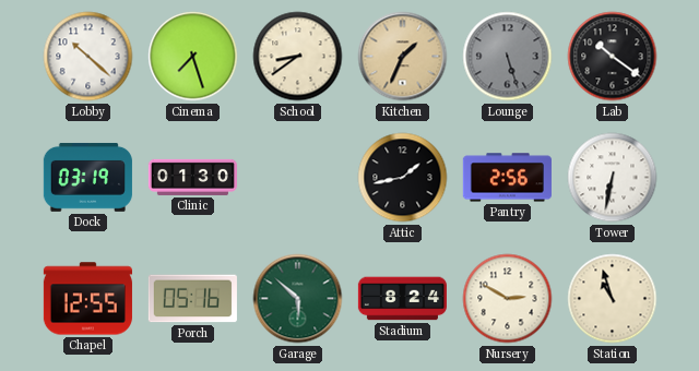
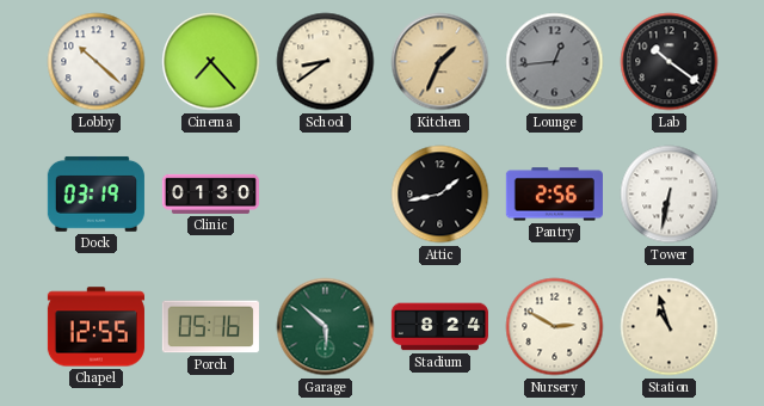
Cinema: 7:27 -> 7:23
Lounge: 5:27 -> 12:44
